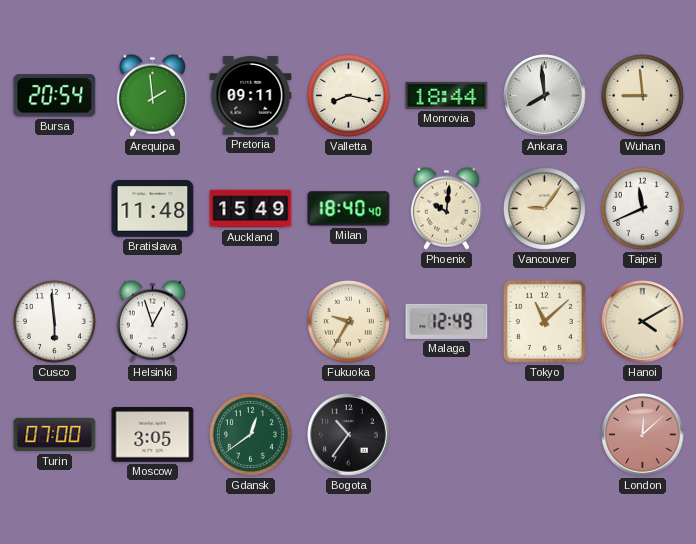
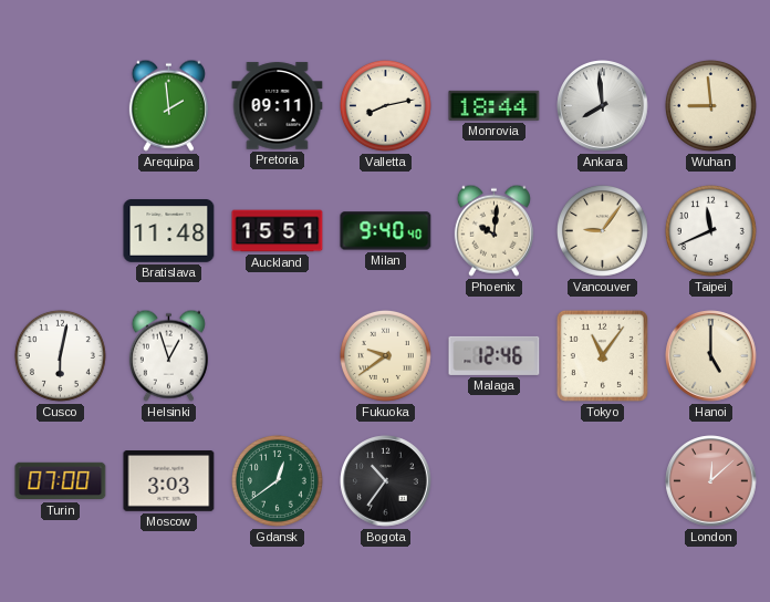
Bursa: 20:54 -> none
Valletta: 8:17 -> 8:13
Auckland: 15:49 -> 15:51
Milan: 18:40 -> 9:40
Cusco: 5:59 -> 6:02
Fukuoka: 9:35 -> 9:39
Malaga: 12:49 -> 12:46
Tokyo: 11:08 -> 11:06
Hanoi: 4:10 -> 5:00
Moscow: 3:05 -> 3:03
